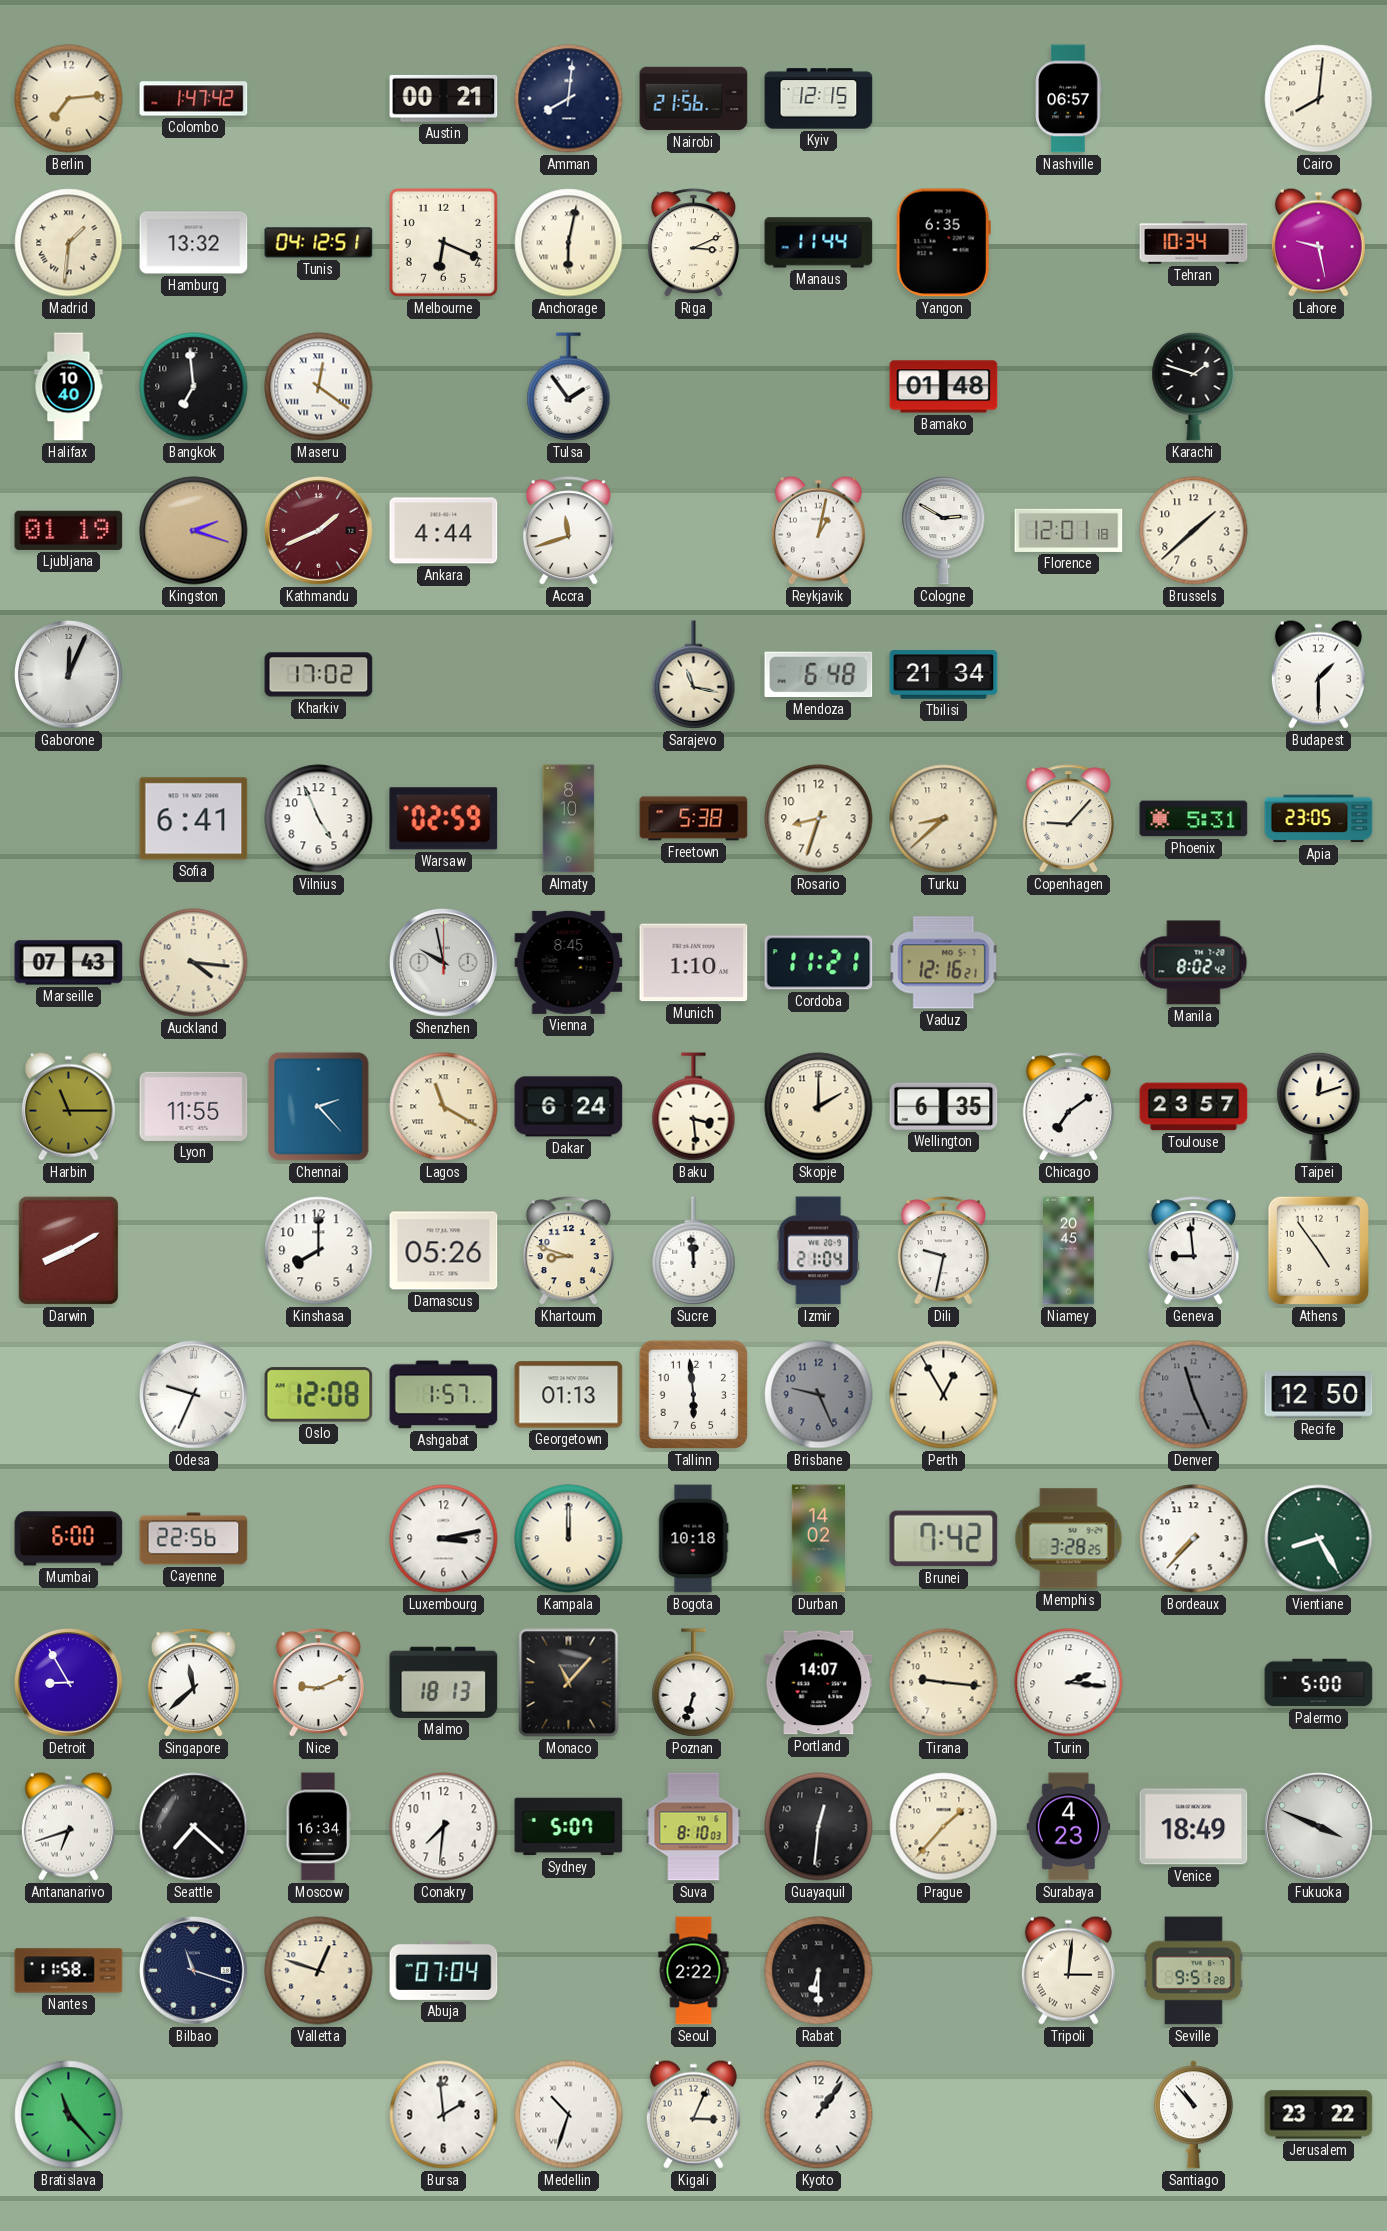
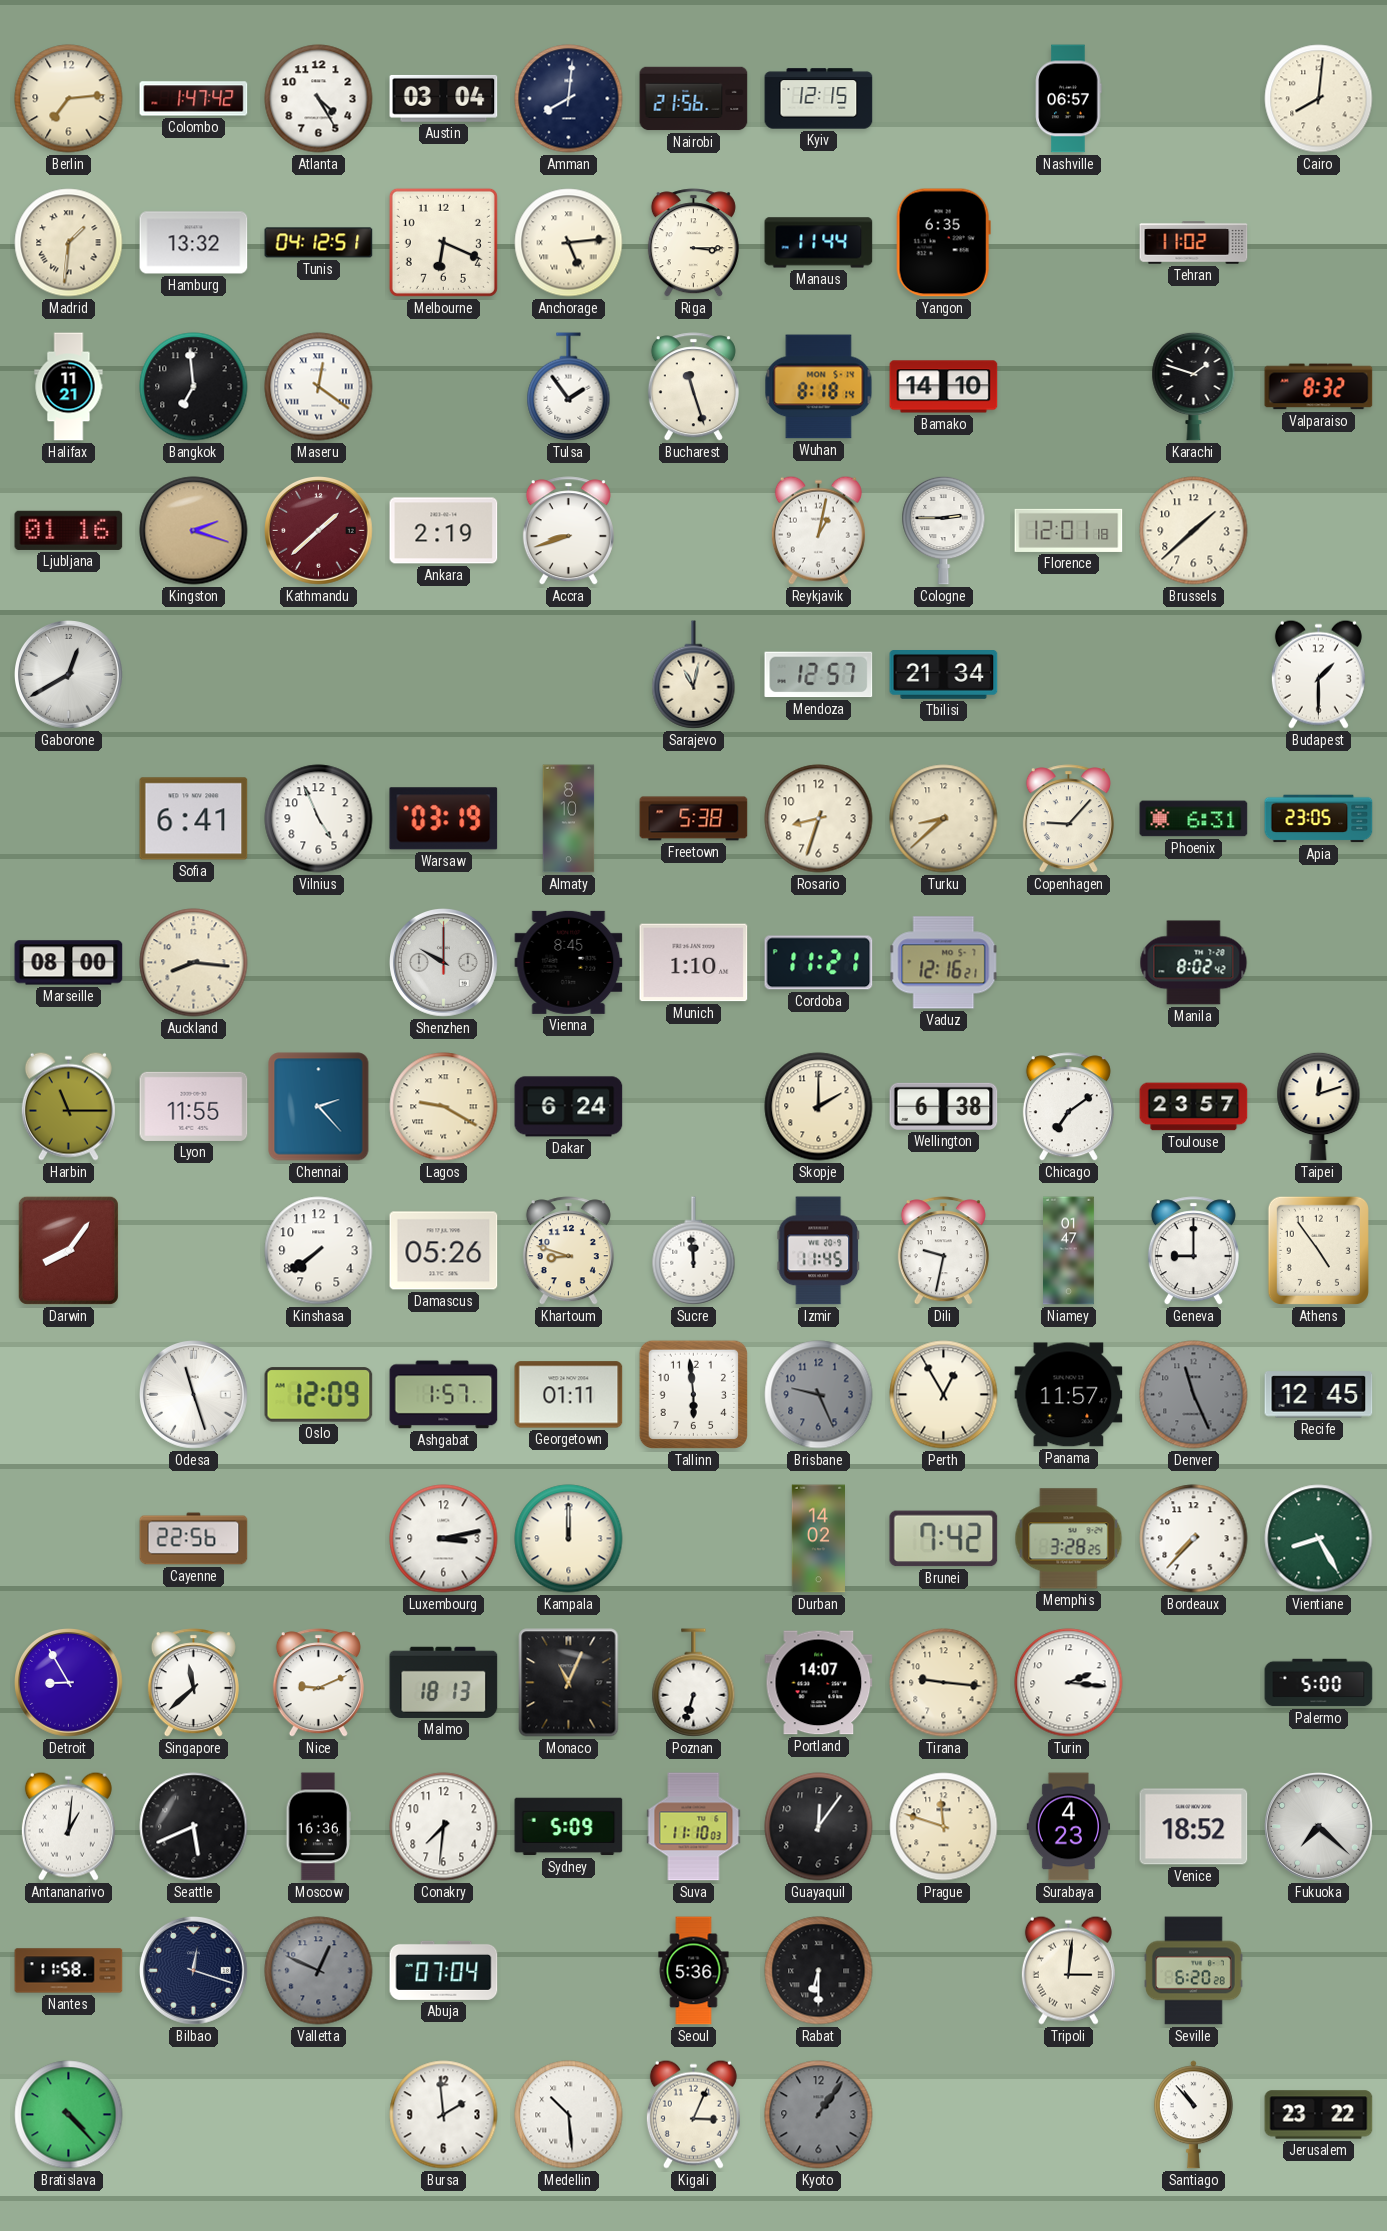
Atlanta: none -> 4:25
Austin: 00:21 -> 03:04
Anchorage: 6:02 -> 5:14
Riga: 3:11 -> 3:15
Tehran: 10:34 -> 11:02
Lahore: 9:28 -> none
Halifax: 10:40 -> 11:21
Bucharest: none -> 11:27
Wuhan: none -> 8:18
Bamako: 01:48 -> 14:10
Valparaiso: none -> 8:32
Ljubljana: 01:19 -> 01:16
Kathmandu: 1:41 -> 1:38
Ankara: 4:44 -> 2:19
Accra: 11:42 -> 8:42
Cologne: 2:50 -> 2:45
Gaborone: 12:04 -> 12:40
Kharkiv: 17:02 -> none
Sarajevo: 11:17 -> 11:02
Mendoza: 6:48 -> 12:57
Warsaw: 02:59 -> 03:19
Phoenix: 5:31 -> 6:31
Marseille: 07:43 -> 08:00
Auckland: 4:16 -> 8:16
Shenzhen: 9:58 -> 10:00
Lagos: 11:20 -> 9:20
Baku: 3:29 -> none
Wellington: 6:35 -> 6:38
Darwin: 8:10 -> 8:06
Kinshasa: 8:00 -> 7:39
Izmir: 21:04 -> 11:45
Niamey: 20:45 -> 01:47
Geneva: 8:59 -> 9:00
Odesa: 9:34 -> 11:27
Oslo: 12:08 -> 12:09
Georgetown: 01:13 -> 01:11
Panama: none -> 11:57
Recife: 12:50 -> 12:45
Mumbai: 6:00 -> none
Bogota: 10:18 -> none
Monaco: 11:07 -> 11:04
Antananarivo: 6:42 -> 1:01
Seattle: 7:22 -> 5:41
Moscow: 16:34 -> 16:36
Sydney: 5:07 -> 5:09
Suva: 8:10 -> 11:10
Guayaquil: 12:31 -> 12:06
Prague: 1:37 -> 11:48
Venice: 18:49 -> 18:52
Fukuoka: 3:49 -> 7:22
Bilbao: 11:18 -> 12:18
Valletta: 12:48 -> 12:49
Valletta dial: cream -> grey
Seoul: 2:22 -> 5:36
Seville: 9:51 -> 6:20
Bratislava: 11:23 -> 4:23
Medellin: 10:33 -> 10:29
Kyoto dial: white -> grey
